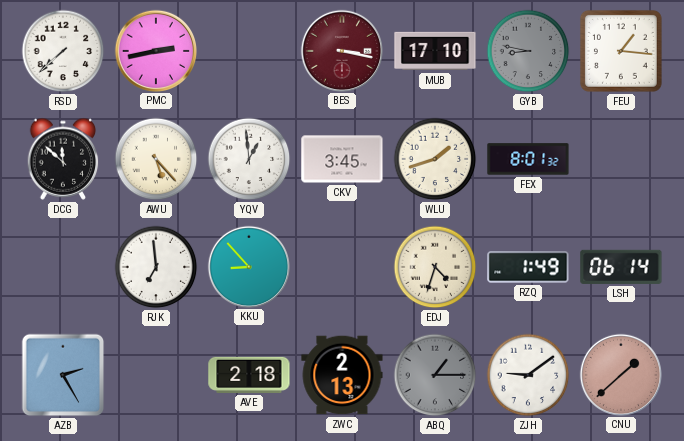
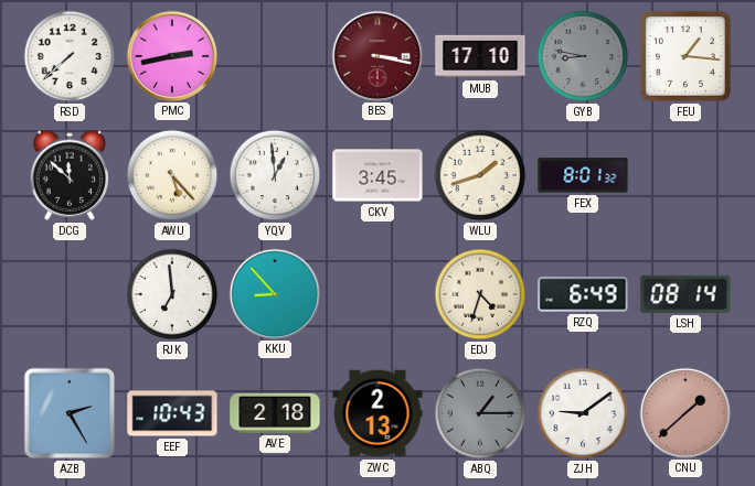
RZQ: 1:49 -> 6:49
LSH: 06:14 -> 08:14
EEF: none -> 10:43
